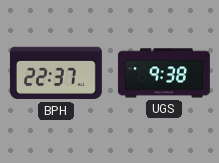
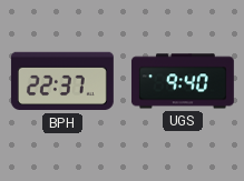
UGS: 9:38 -> 9:40
